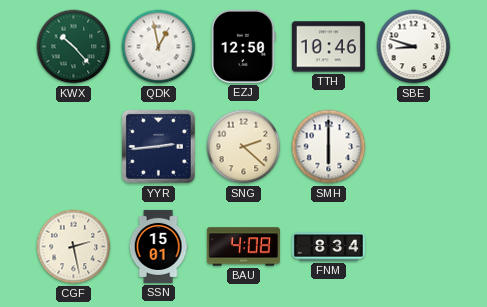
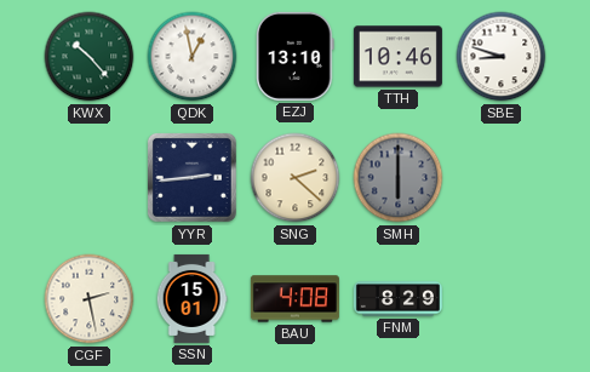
EZJ: 12:50 -> 13:10
SMH dial: white -> grey
FNM: 8:34 -> 8:29
